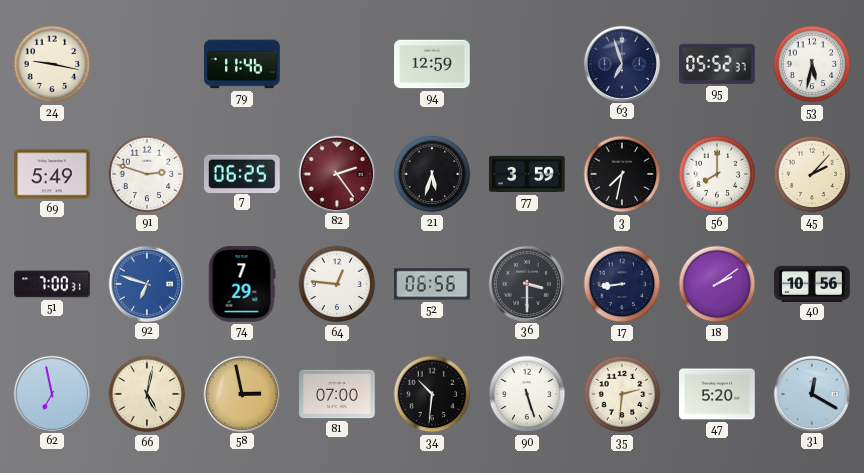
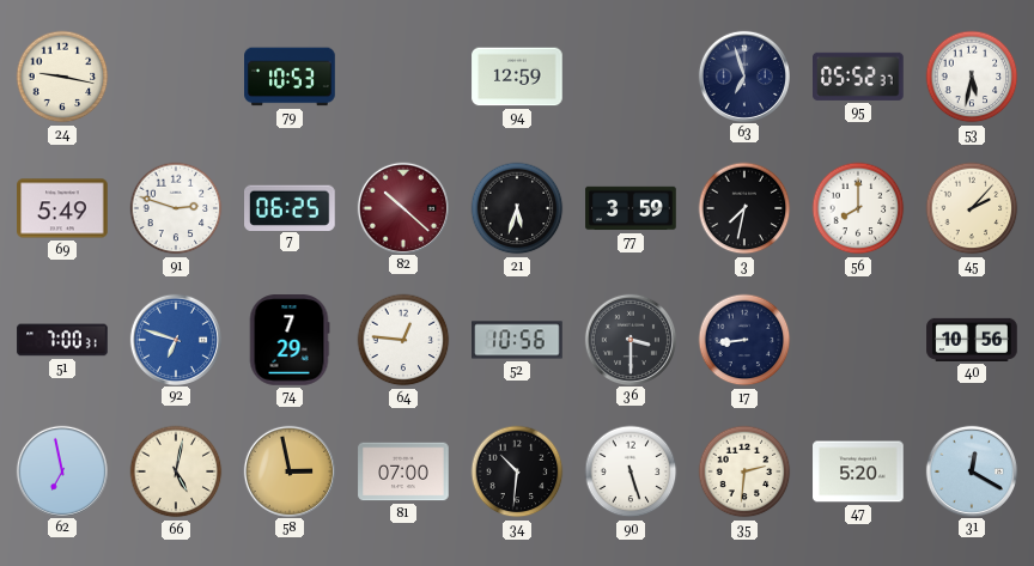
79: 11:46 -> 10:53
82: 2:24 -> 10:22
52: 06:56 -> 10:56
18: 2:09 -> none
